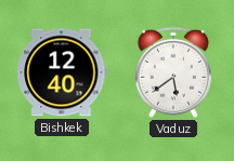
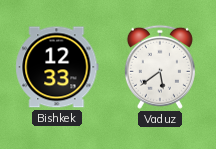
Bishkek: 12:40 -> 12:33
